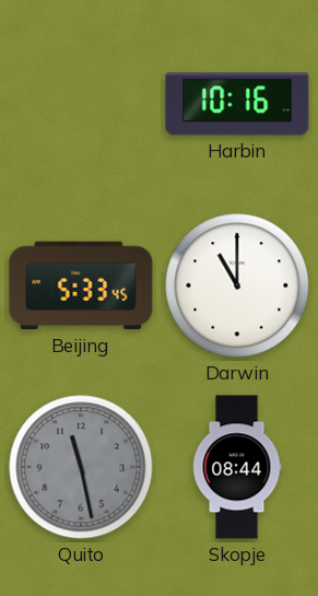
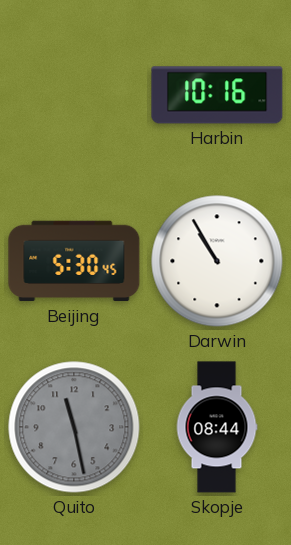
Beijing: 5:33 -> 5:30
Darwin: 11:00 -> 10:55
